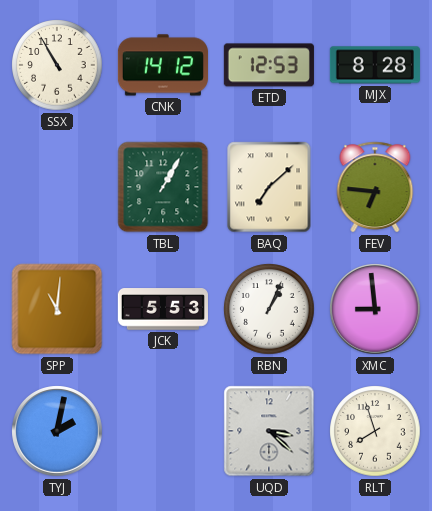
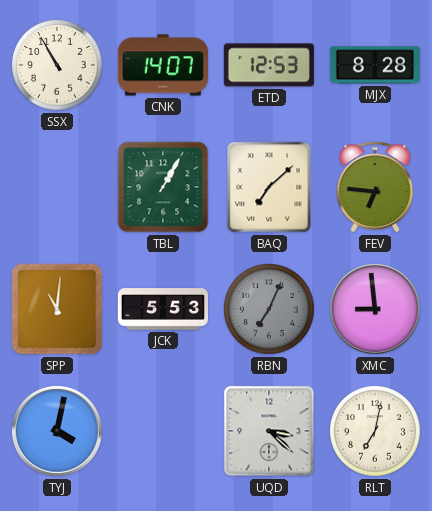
CNK: 14:12 -> 14:07
RBN: 1:04 -> 7:04
RBN dial: white -> grey
TYJ: 2:02 -> 4:02
RLT: 7:57 -> 7:02
